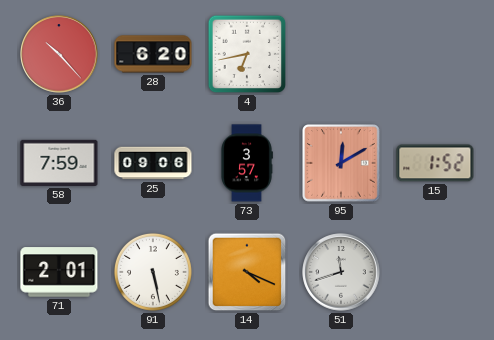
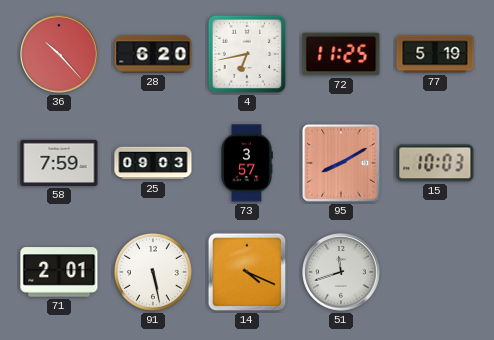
72: none -> 11:25
77: none -> 5:19
25: 09:06 -> 09:03
95: 12:10 -> 8:10
15: 1:52 -> 10:03
